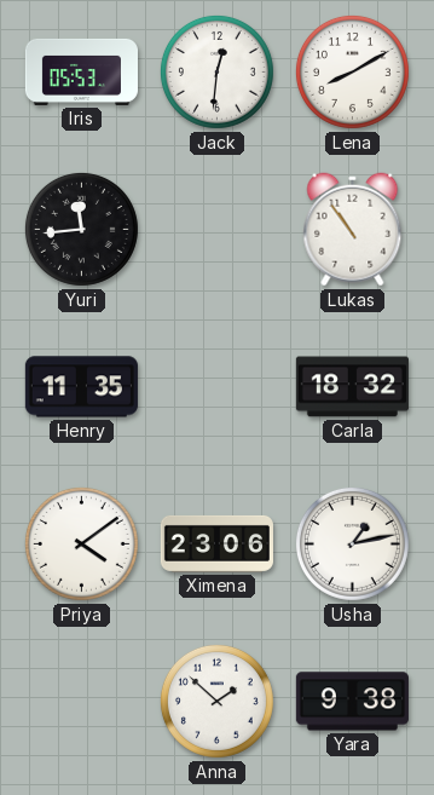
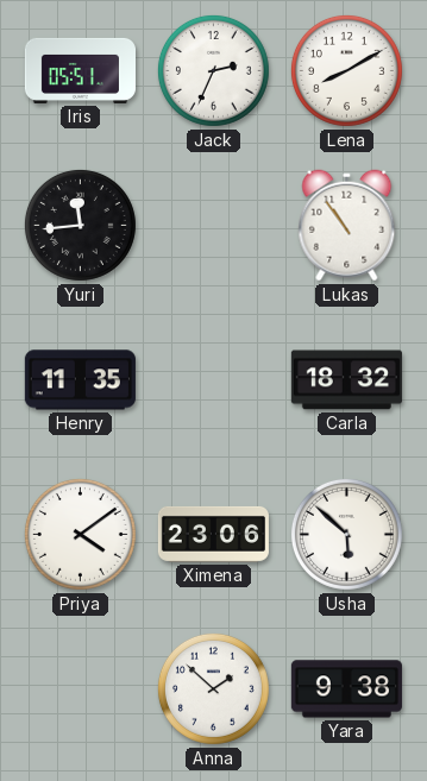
Iris: 05:53 -> 05:51
Jack: 12:31 -> 2:34
Usha: 1:13 -> 5:52
